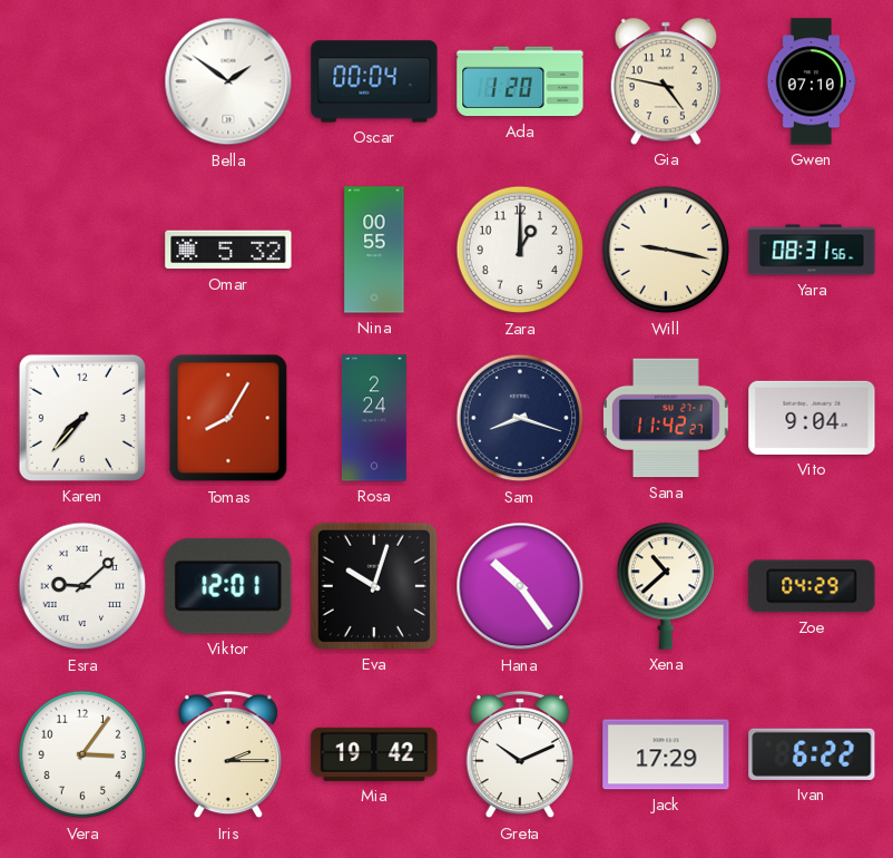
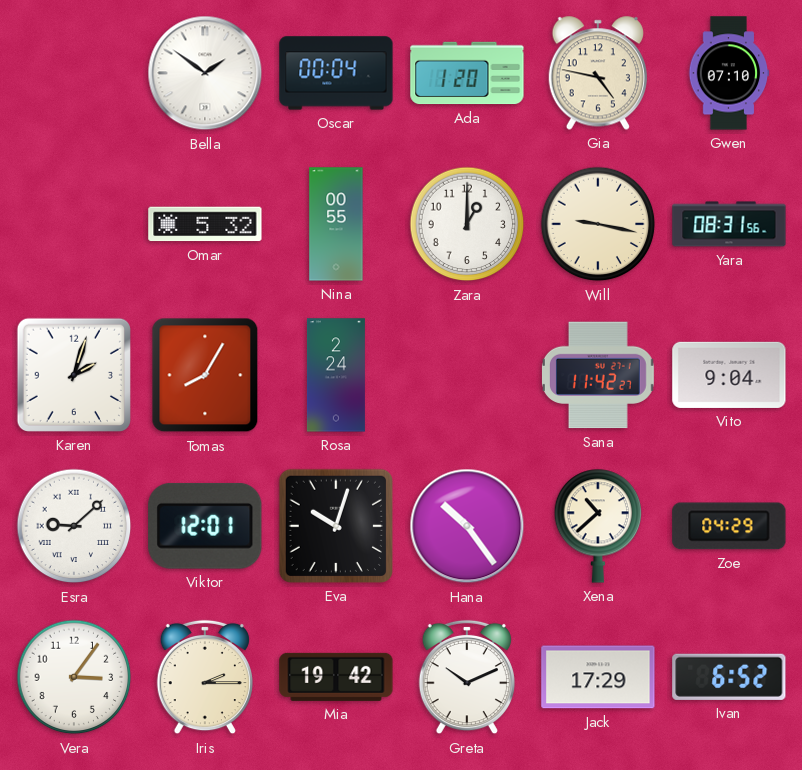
Karen: 7:37 -> 2:03
Sam: 8:18 -> none
Ivan: 6:22 -> 6:52
